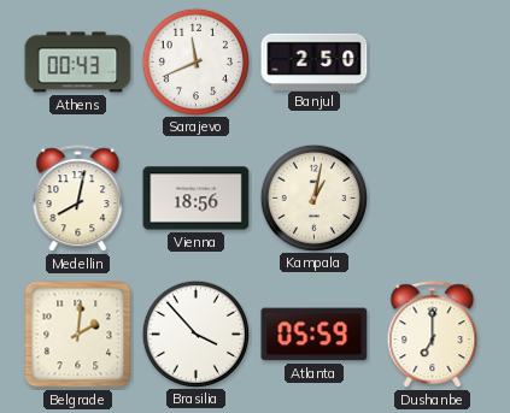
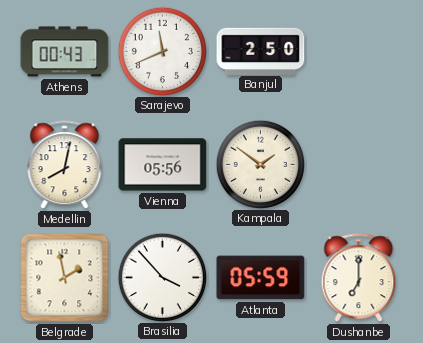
Vienna: 18:56 -> 05:56
Kampala: 1:02 -> 1:51
Belgrade: 2:01 -> 1:58
